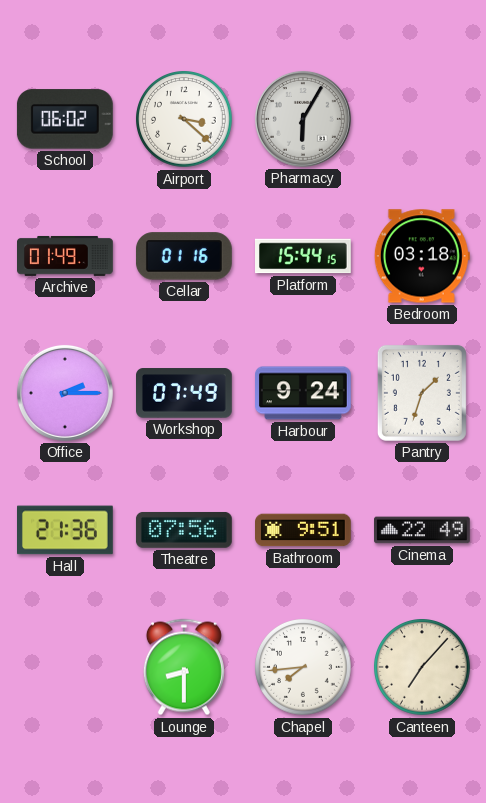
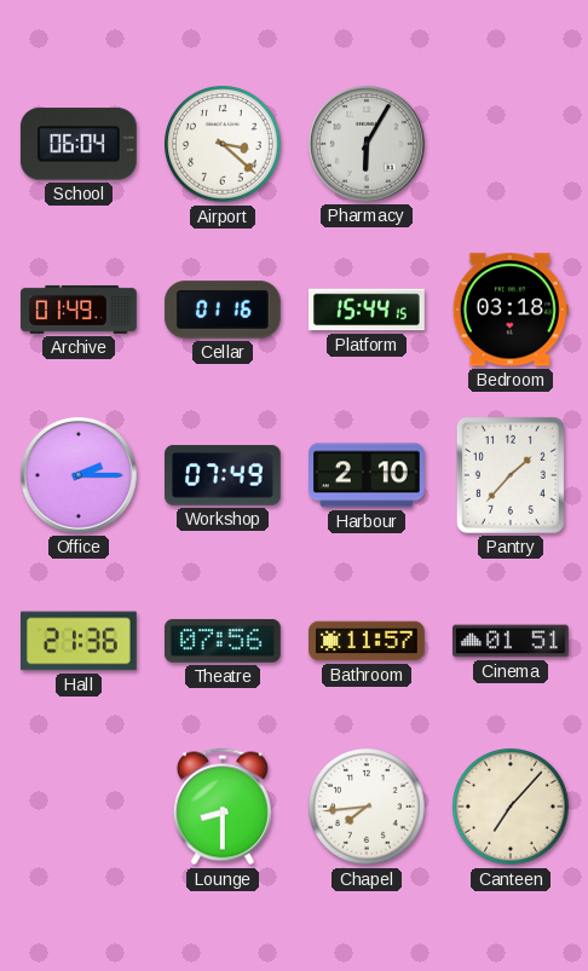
School: 06:02 -> 06:04
Harbour: 9:24 -> 2:10
Pantry: 1:33 -> 1:37
Bathroom: 9:51 -> 11:57
Cinema: 22:49 -> 01:51
